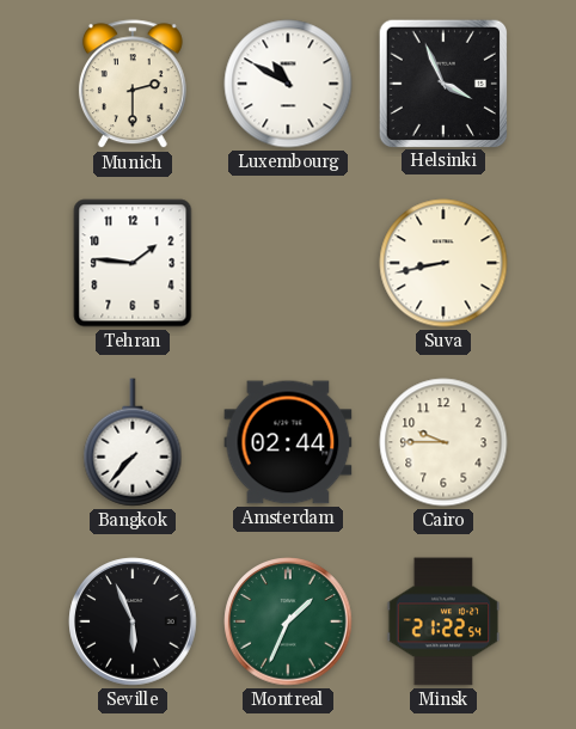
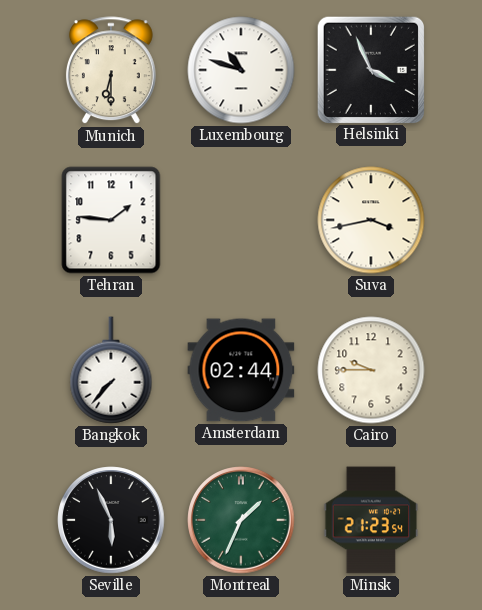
Munich: 2:30 -> 6:30
Luxembourg: 10:50 -> 10:48
Suva: 8:43 -> 3:43
Minsk: 21:22 -> 21:23
